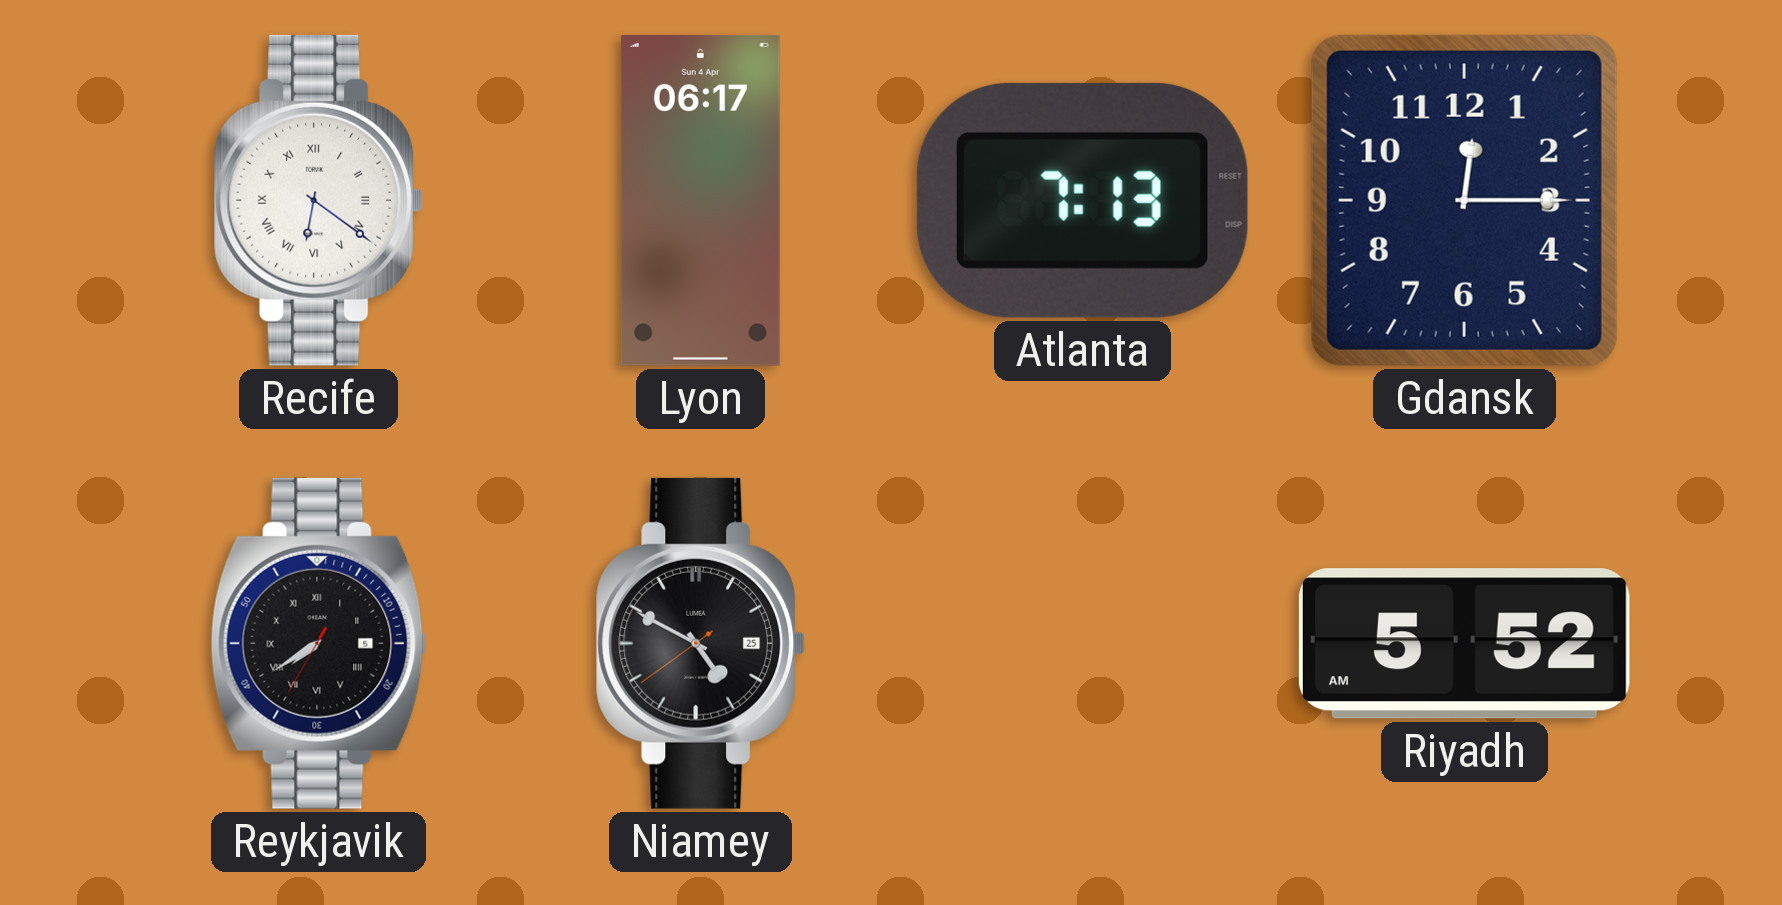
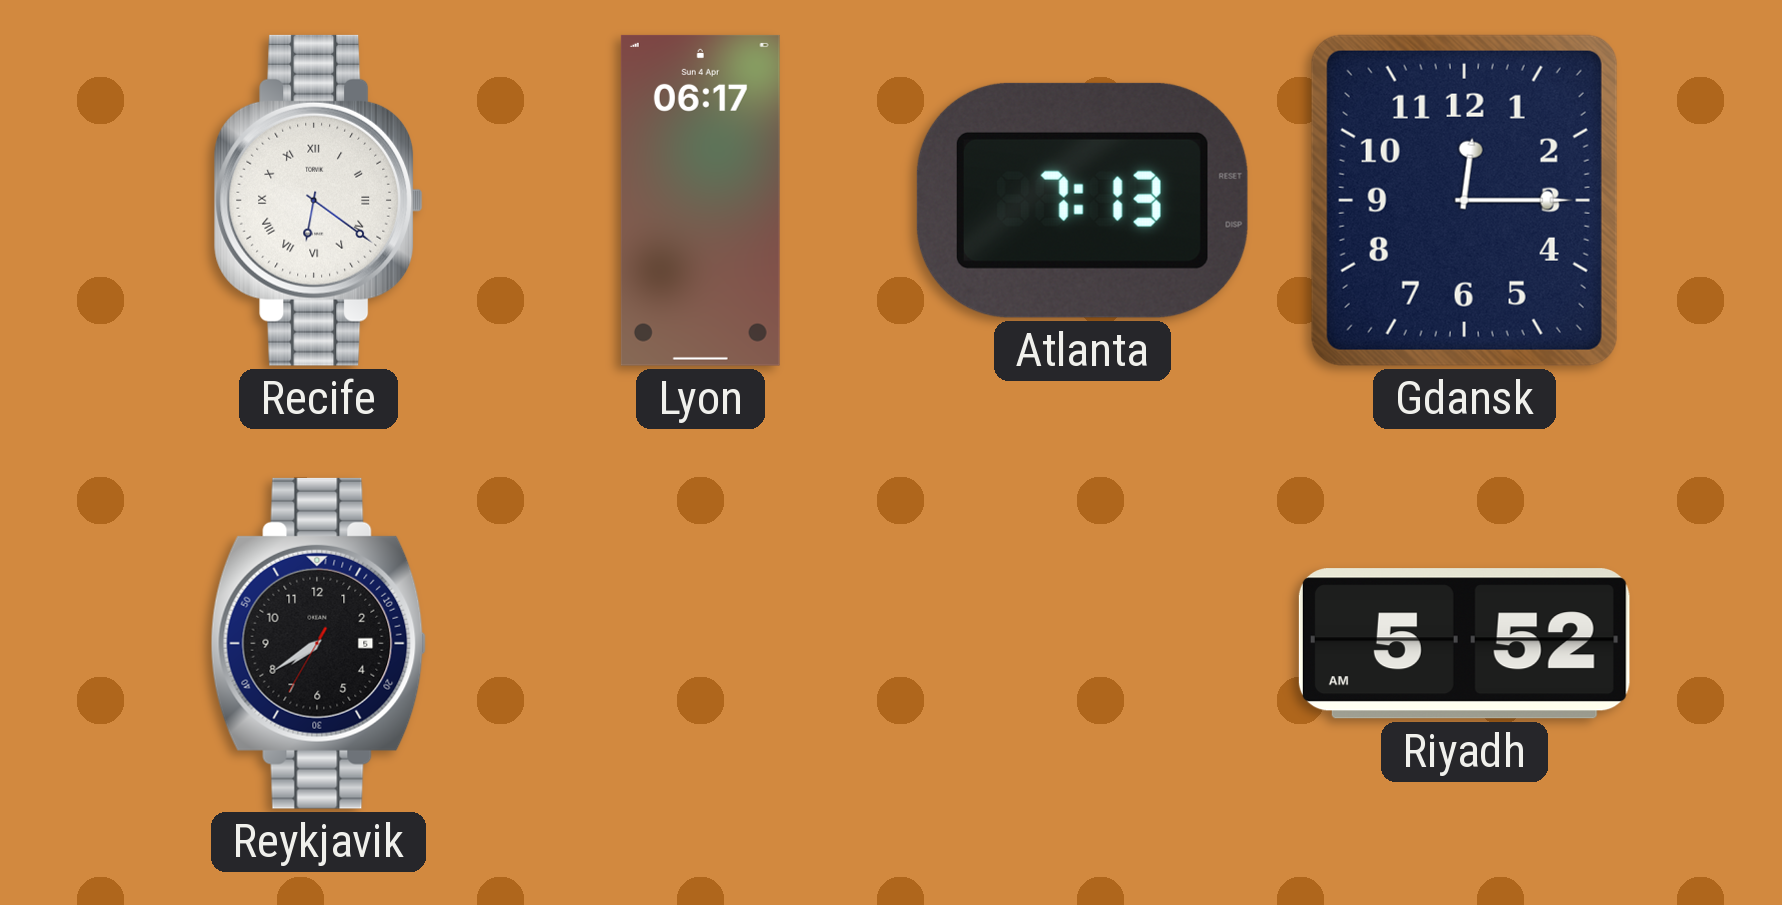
Reykjavik numerals: Roman -> Arabic
Niamey: 4:49 -> none
